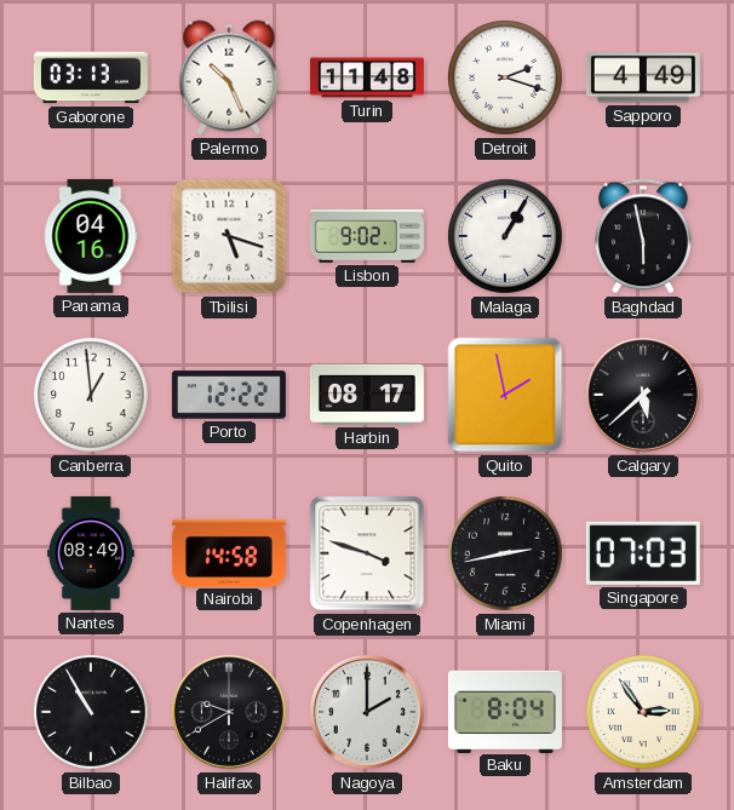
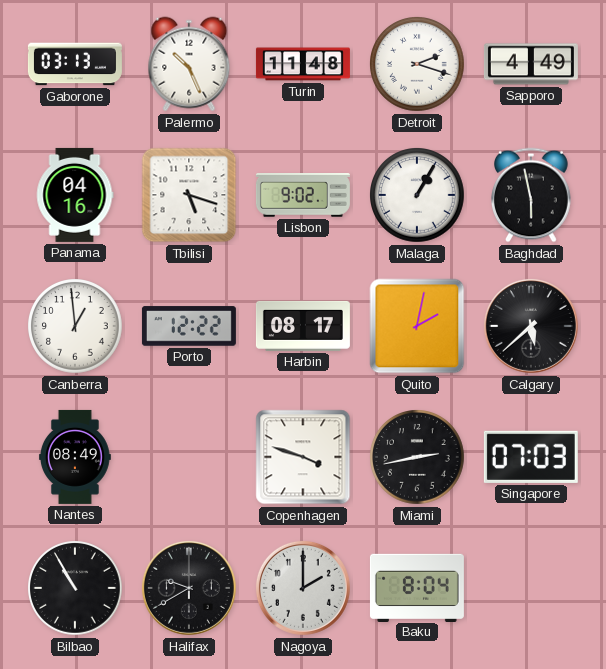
Quito: 1:58 -> 2:02
Nairobi: 14:58 -> none
Amsterdam: 2:54 -> none
